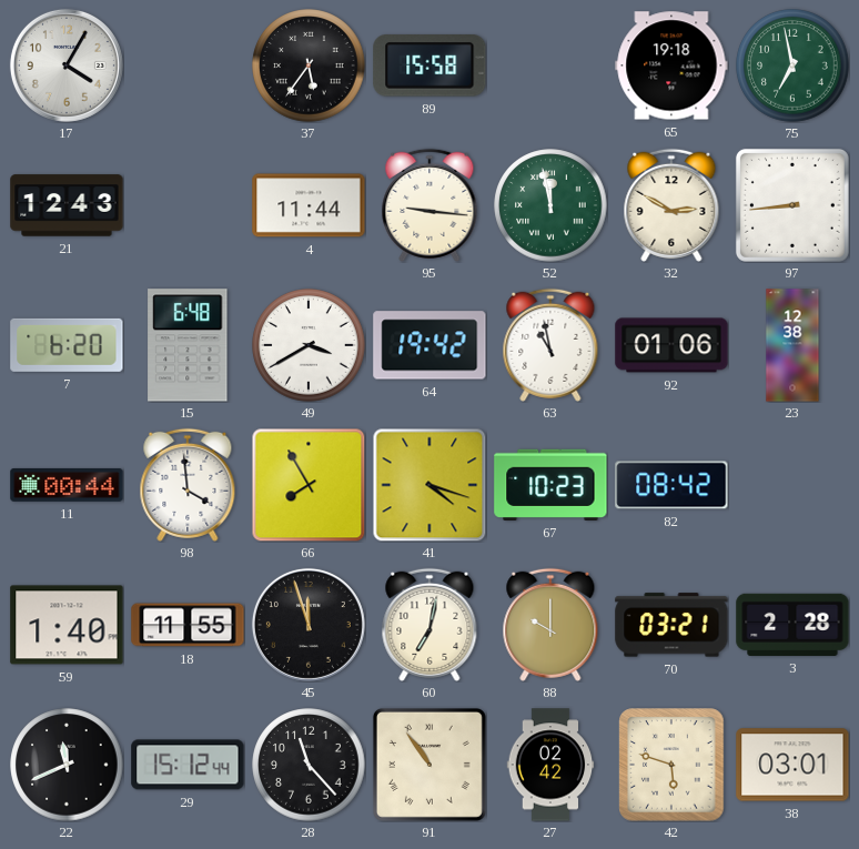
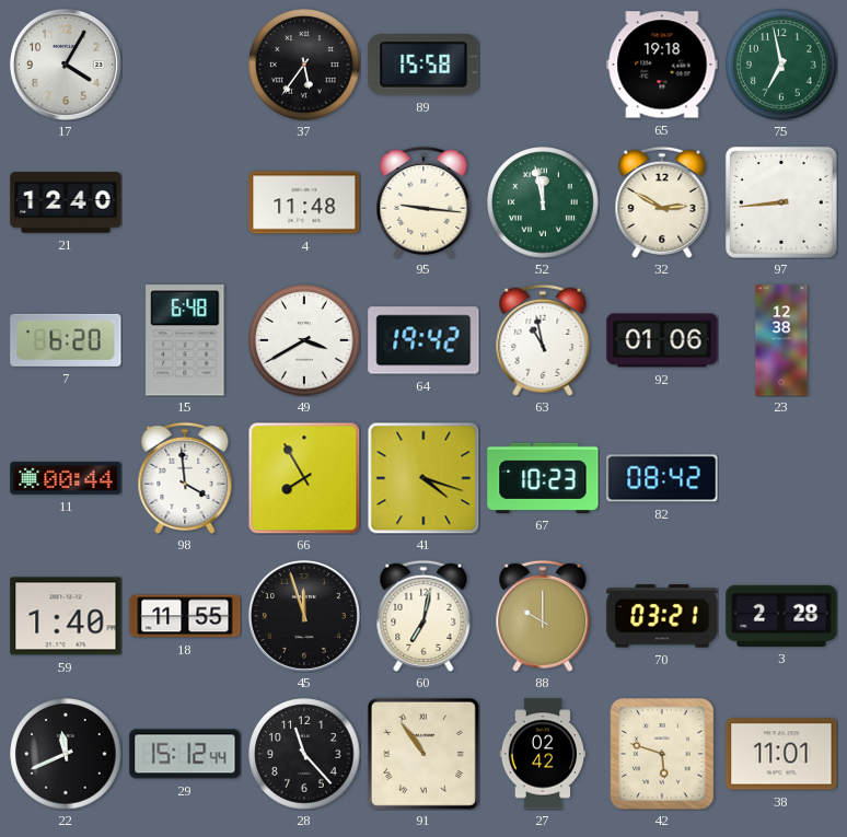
21: 12:43 -> 12:40
4: 11:44 -> 11:48
38: 03:01 -> 11:01
